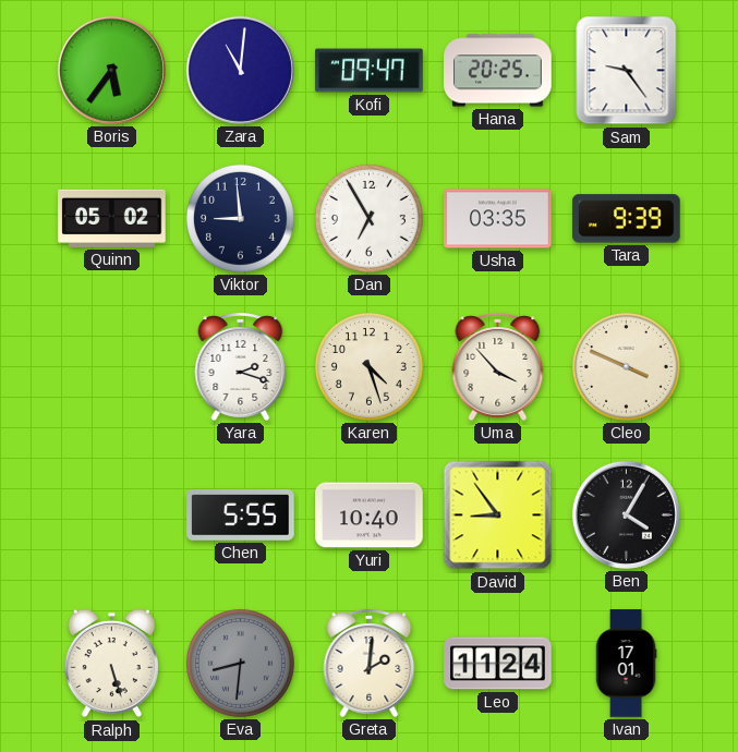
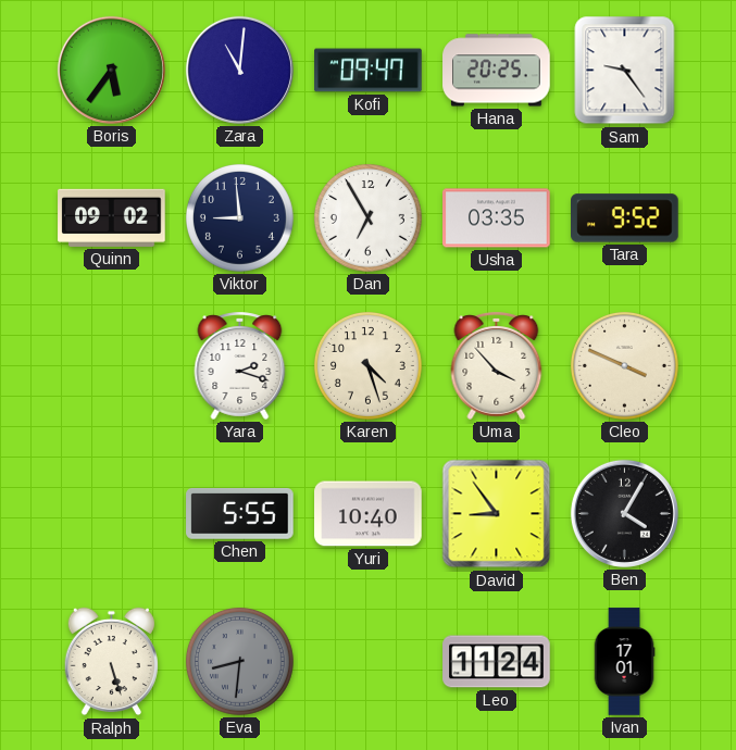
Quinn: 05:02 -> 09:02
Tara: 9:39 -> 9:52
Greta: 2:01 -> none
